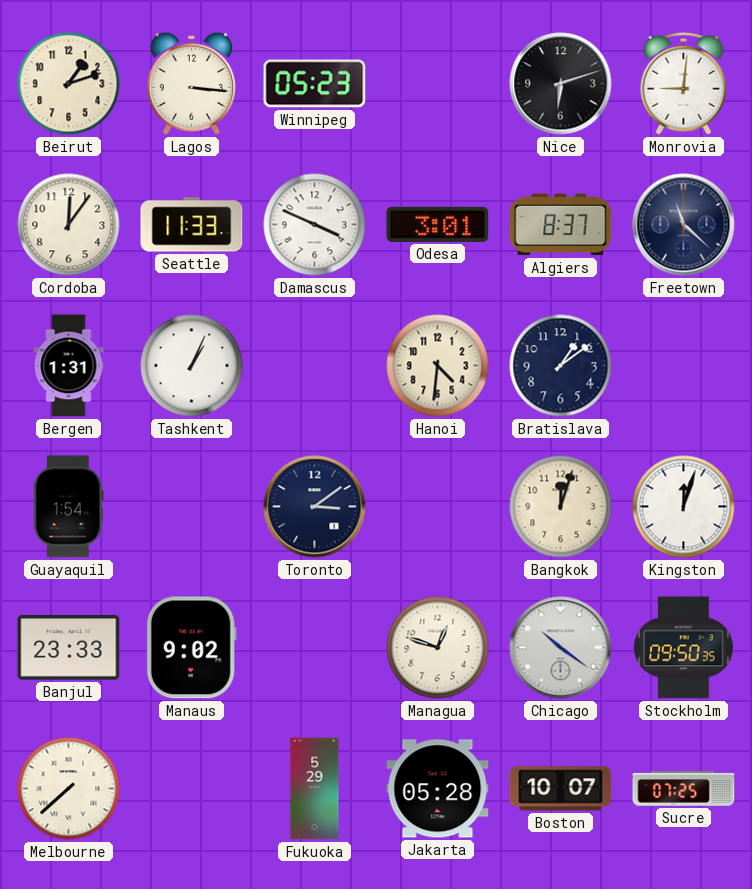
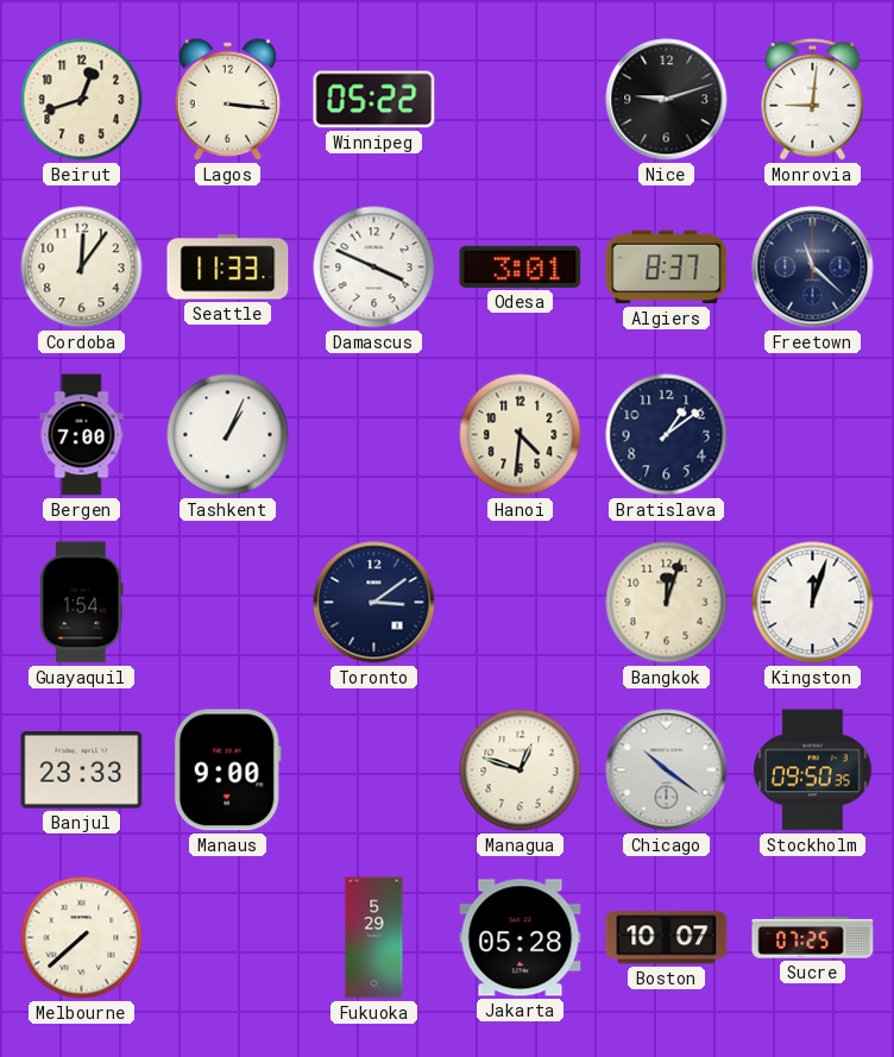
Beirut: 1:12 -> 12:42
Winnipeg: 05:23 -> 05:22
Nice: 6:12 -> 9:12
Bergen: 1:31 -> 7:00
Manaus: 9:02 -> 9:00
